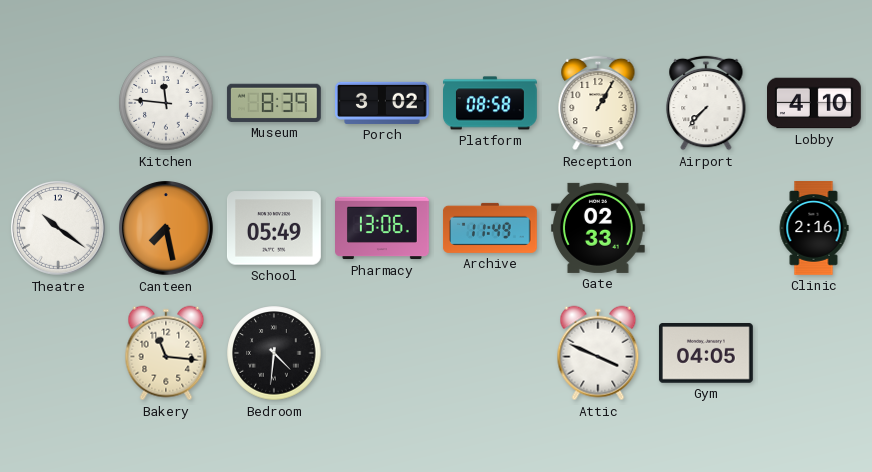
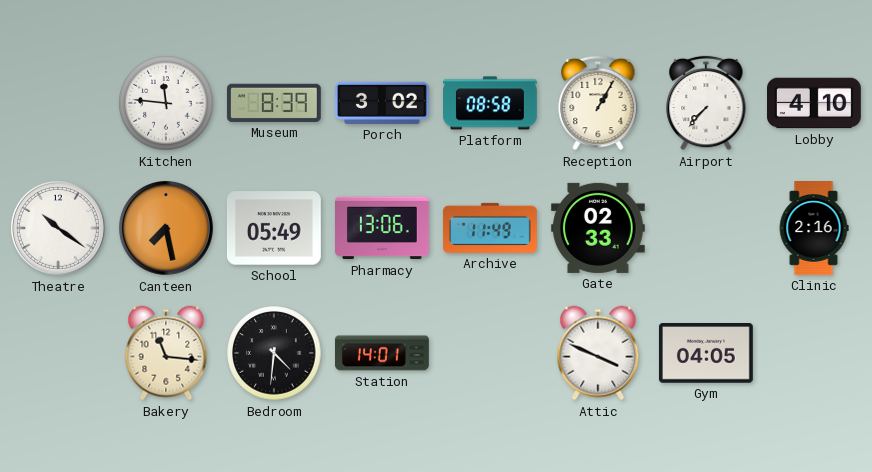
Station: none -> 14:01
